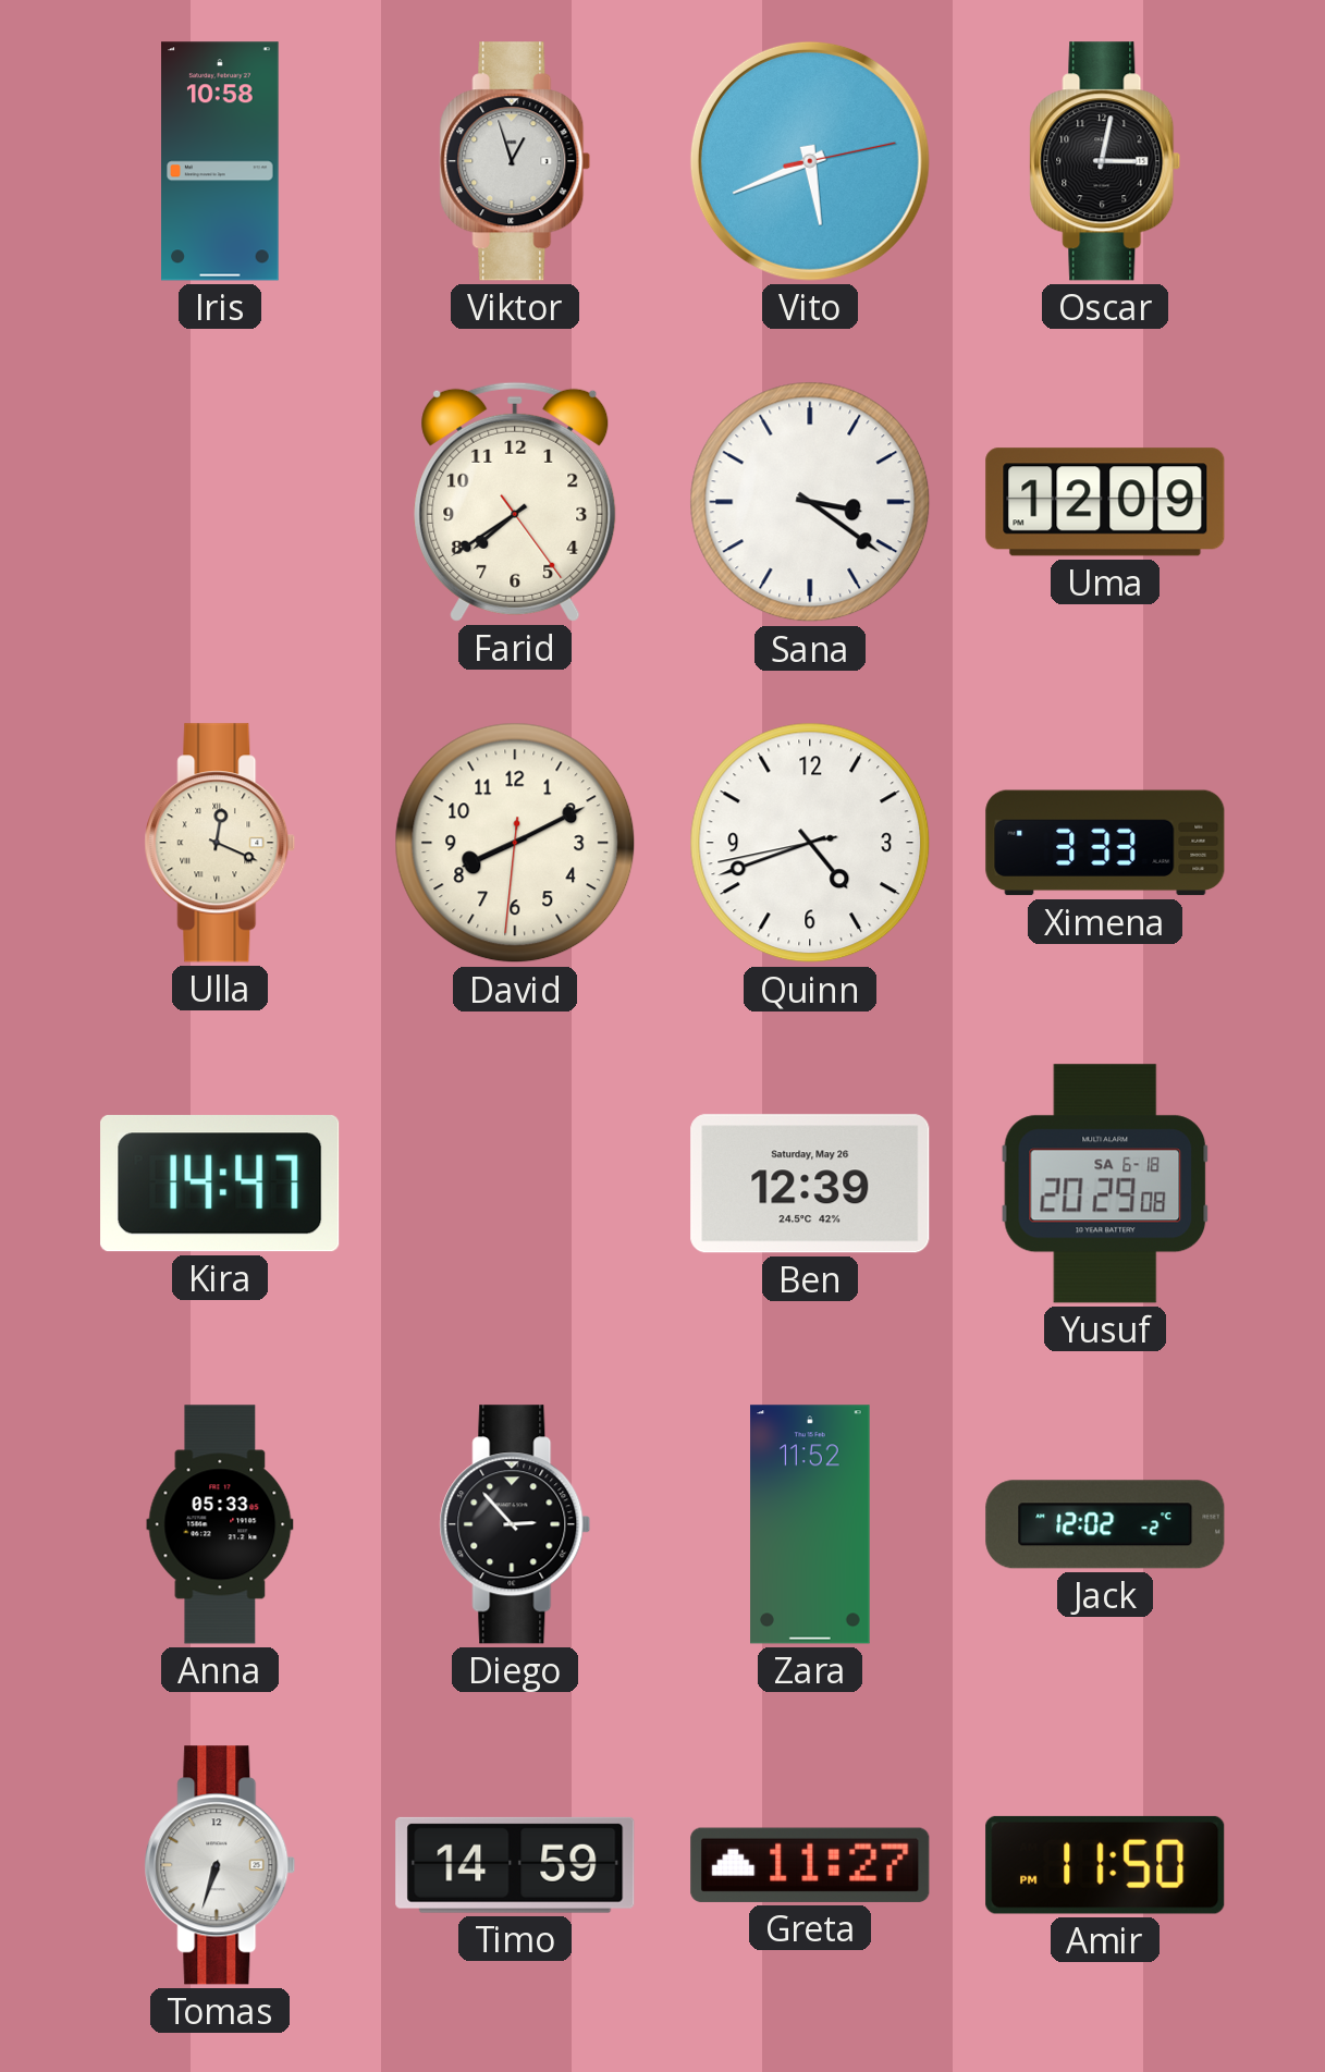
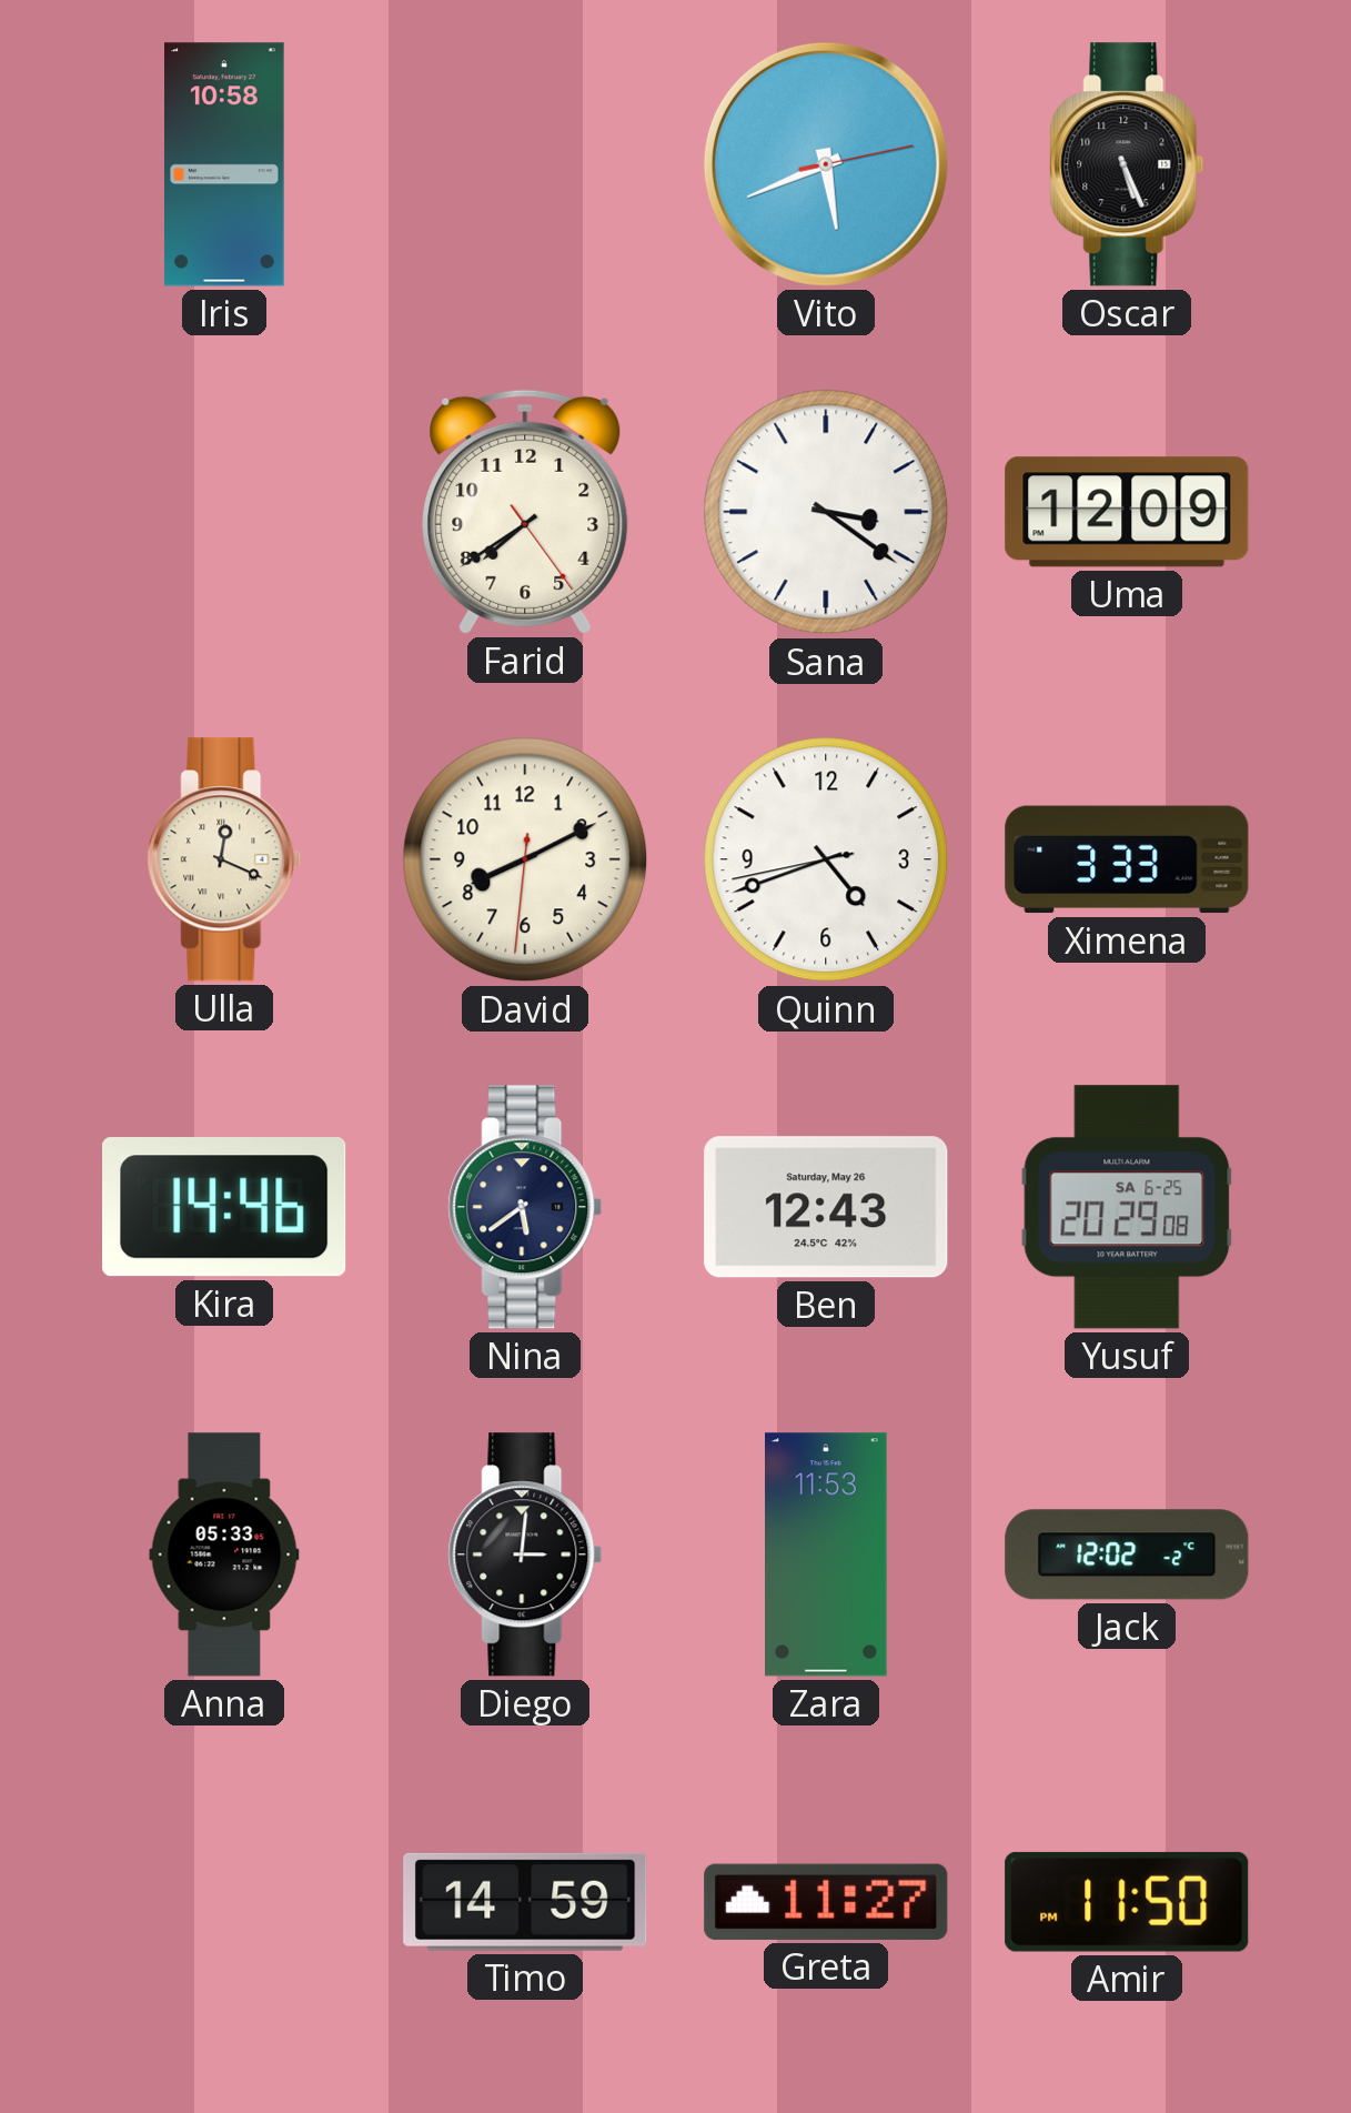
Viktor: 12:57 -> none
Oscar: 3:02 -> 5:26
Kira: 14:47 -> 14:46
Nina: none -> 5:39
Ben: 12:39 -> 12:43
Yusuf date: SA 6-18 -> SA 6-25
Diego: 2:53 -> 3:01
Zara: 11:52 -> 11:53
Tomas: 6:33 -> none
